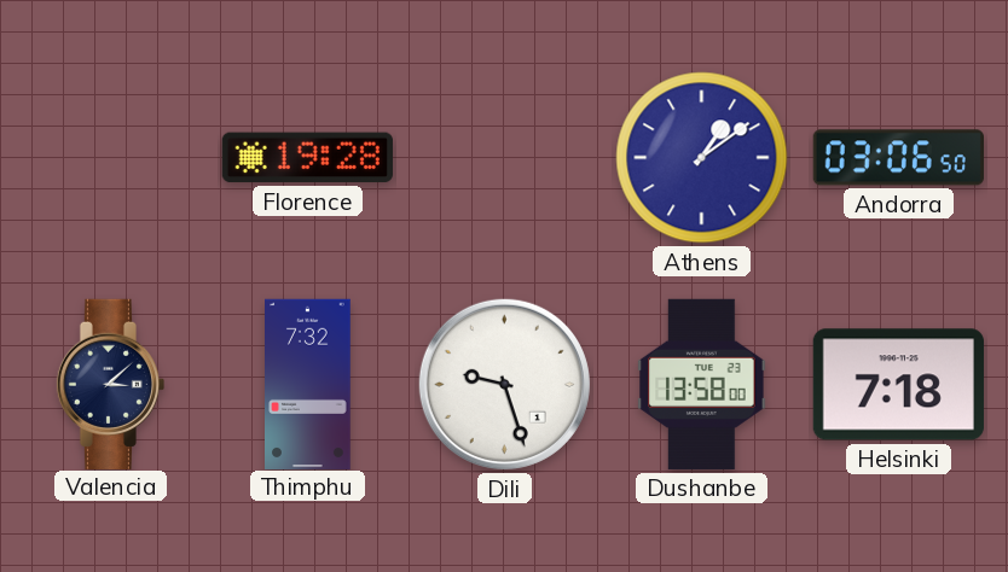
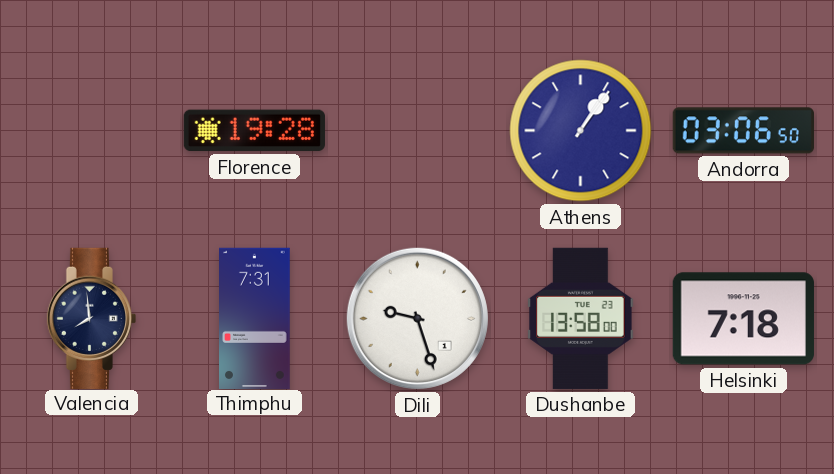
Athens: 1:09 -> 1:06
Valencia: 3:08 -> 7:59
Thimphu: 7:32 -> 7:31
